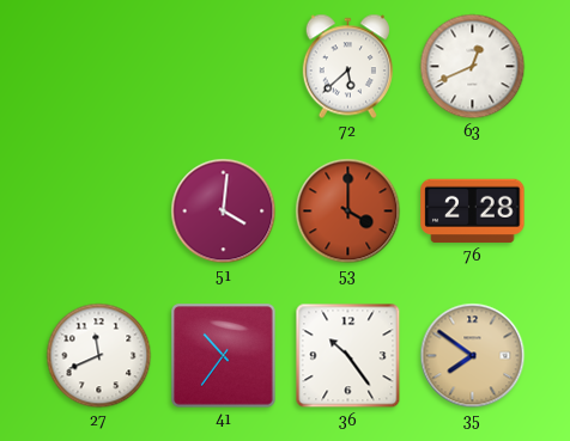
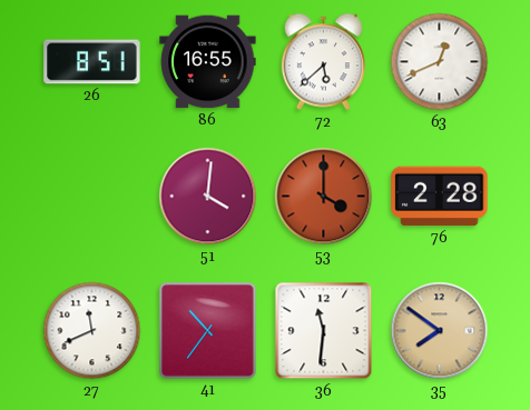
26: none -> 8:51
86: none -> 16:55
36: 10:24 -> 11:31
